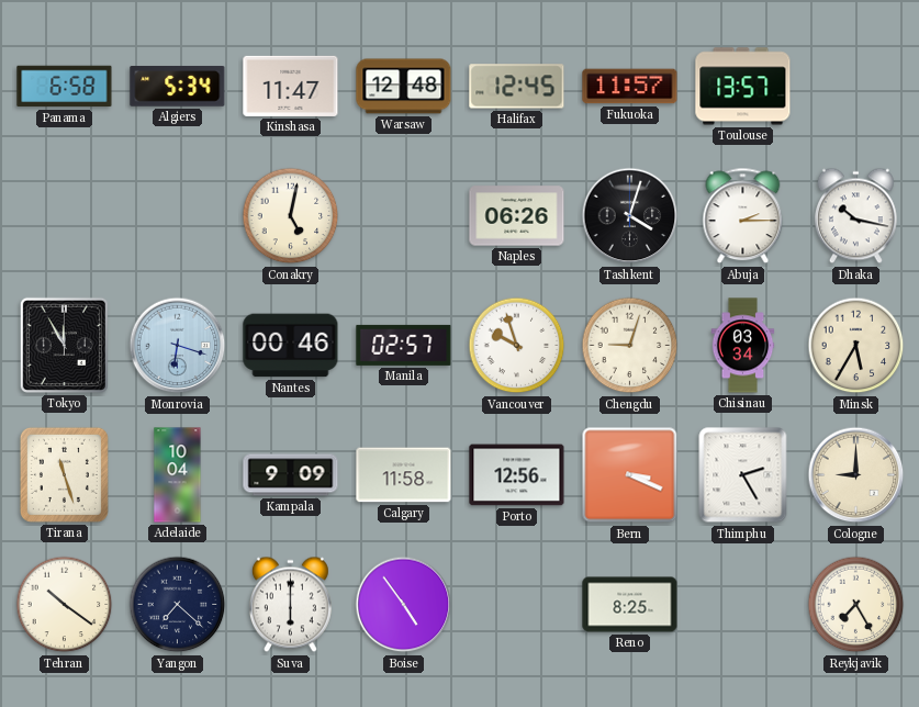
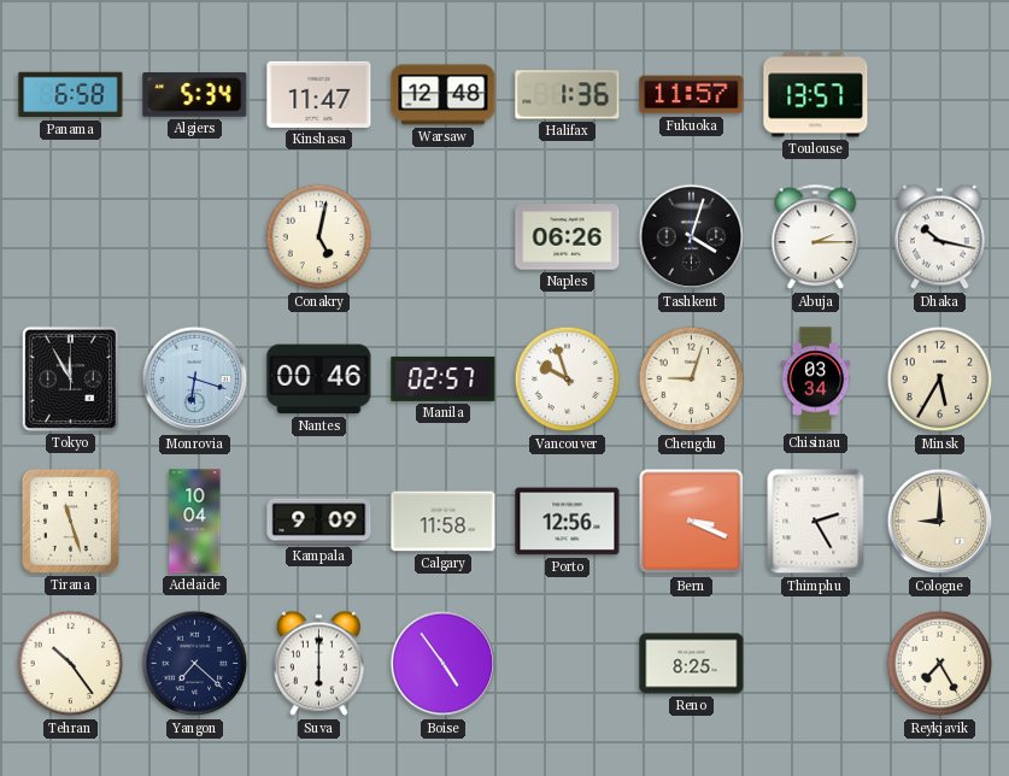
Halifax: 12:45 -> 1:36
Tehran: 10:21 -> 10:24
